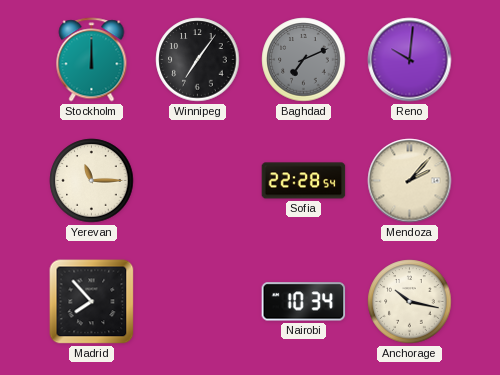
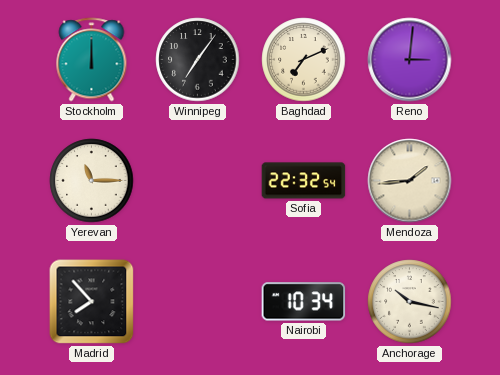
Baghdad dial: grey -> cream
Reno: 10:01 -> 3:01
Sofia: 22:28 -> 22:32
Mendoza: 2:07 -> 1:44
